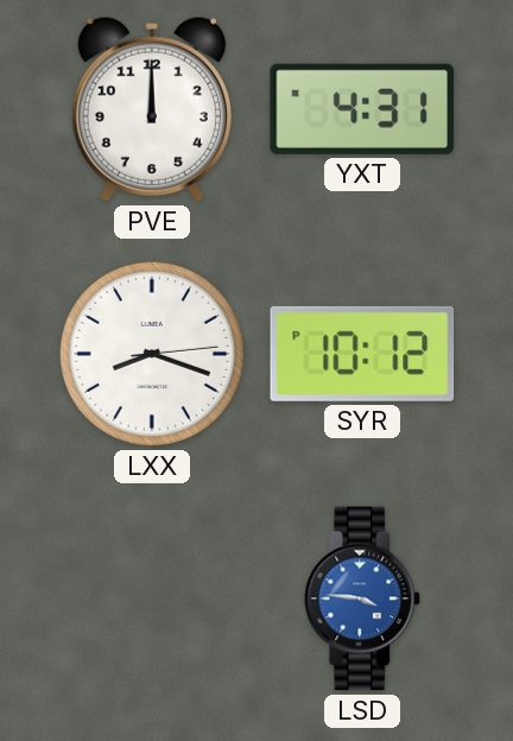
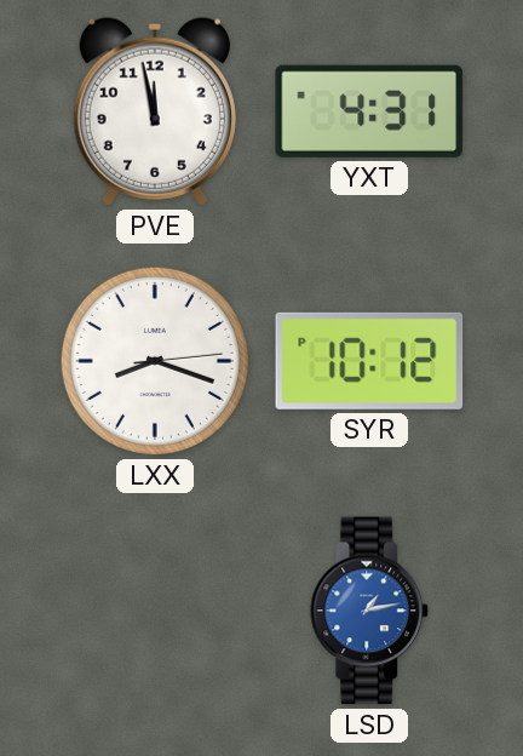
PVE: 12:00 -> 11:58
LSD: 3:46 -> 1:13
